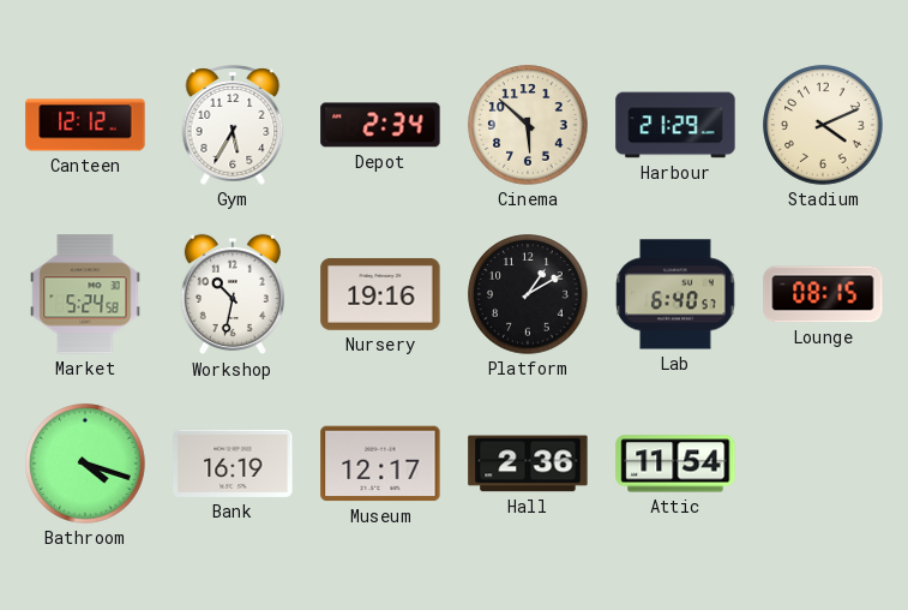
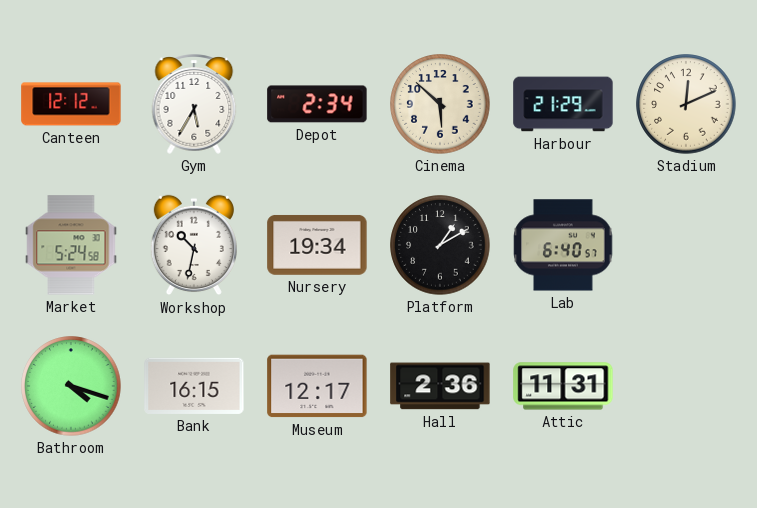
Stadium: 4:11 -> 12:11
Nursery: 19:16 -> 19:34
Lounge: 08:15 -> none
Bank: 16:19 -> 16:15
Attic: 11:54 -> 11:31
